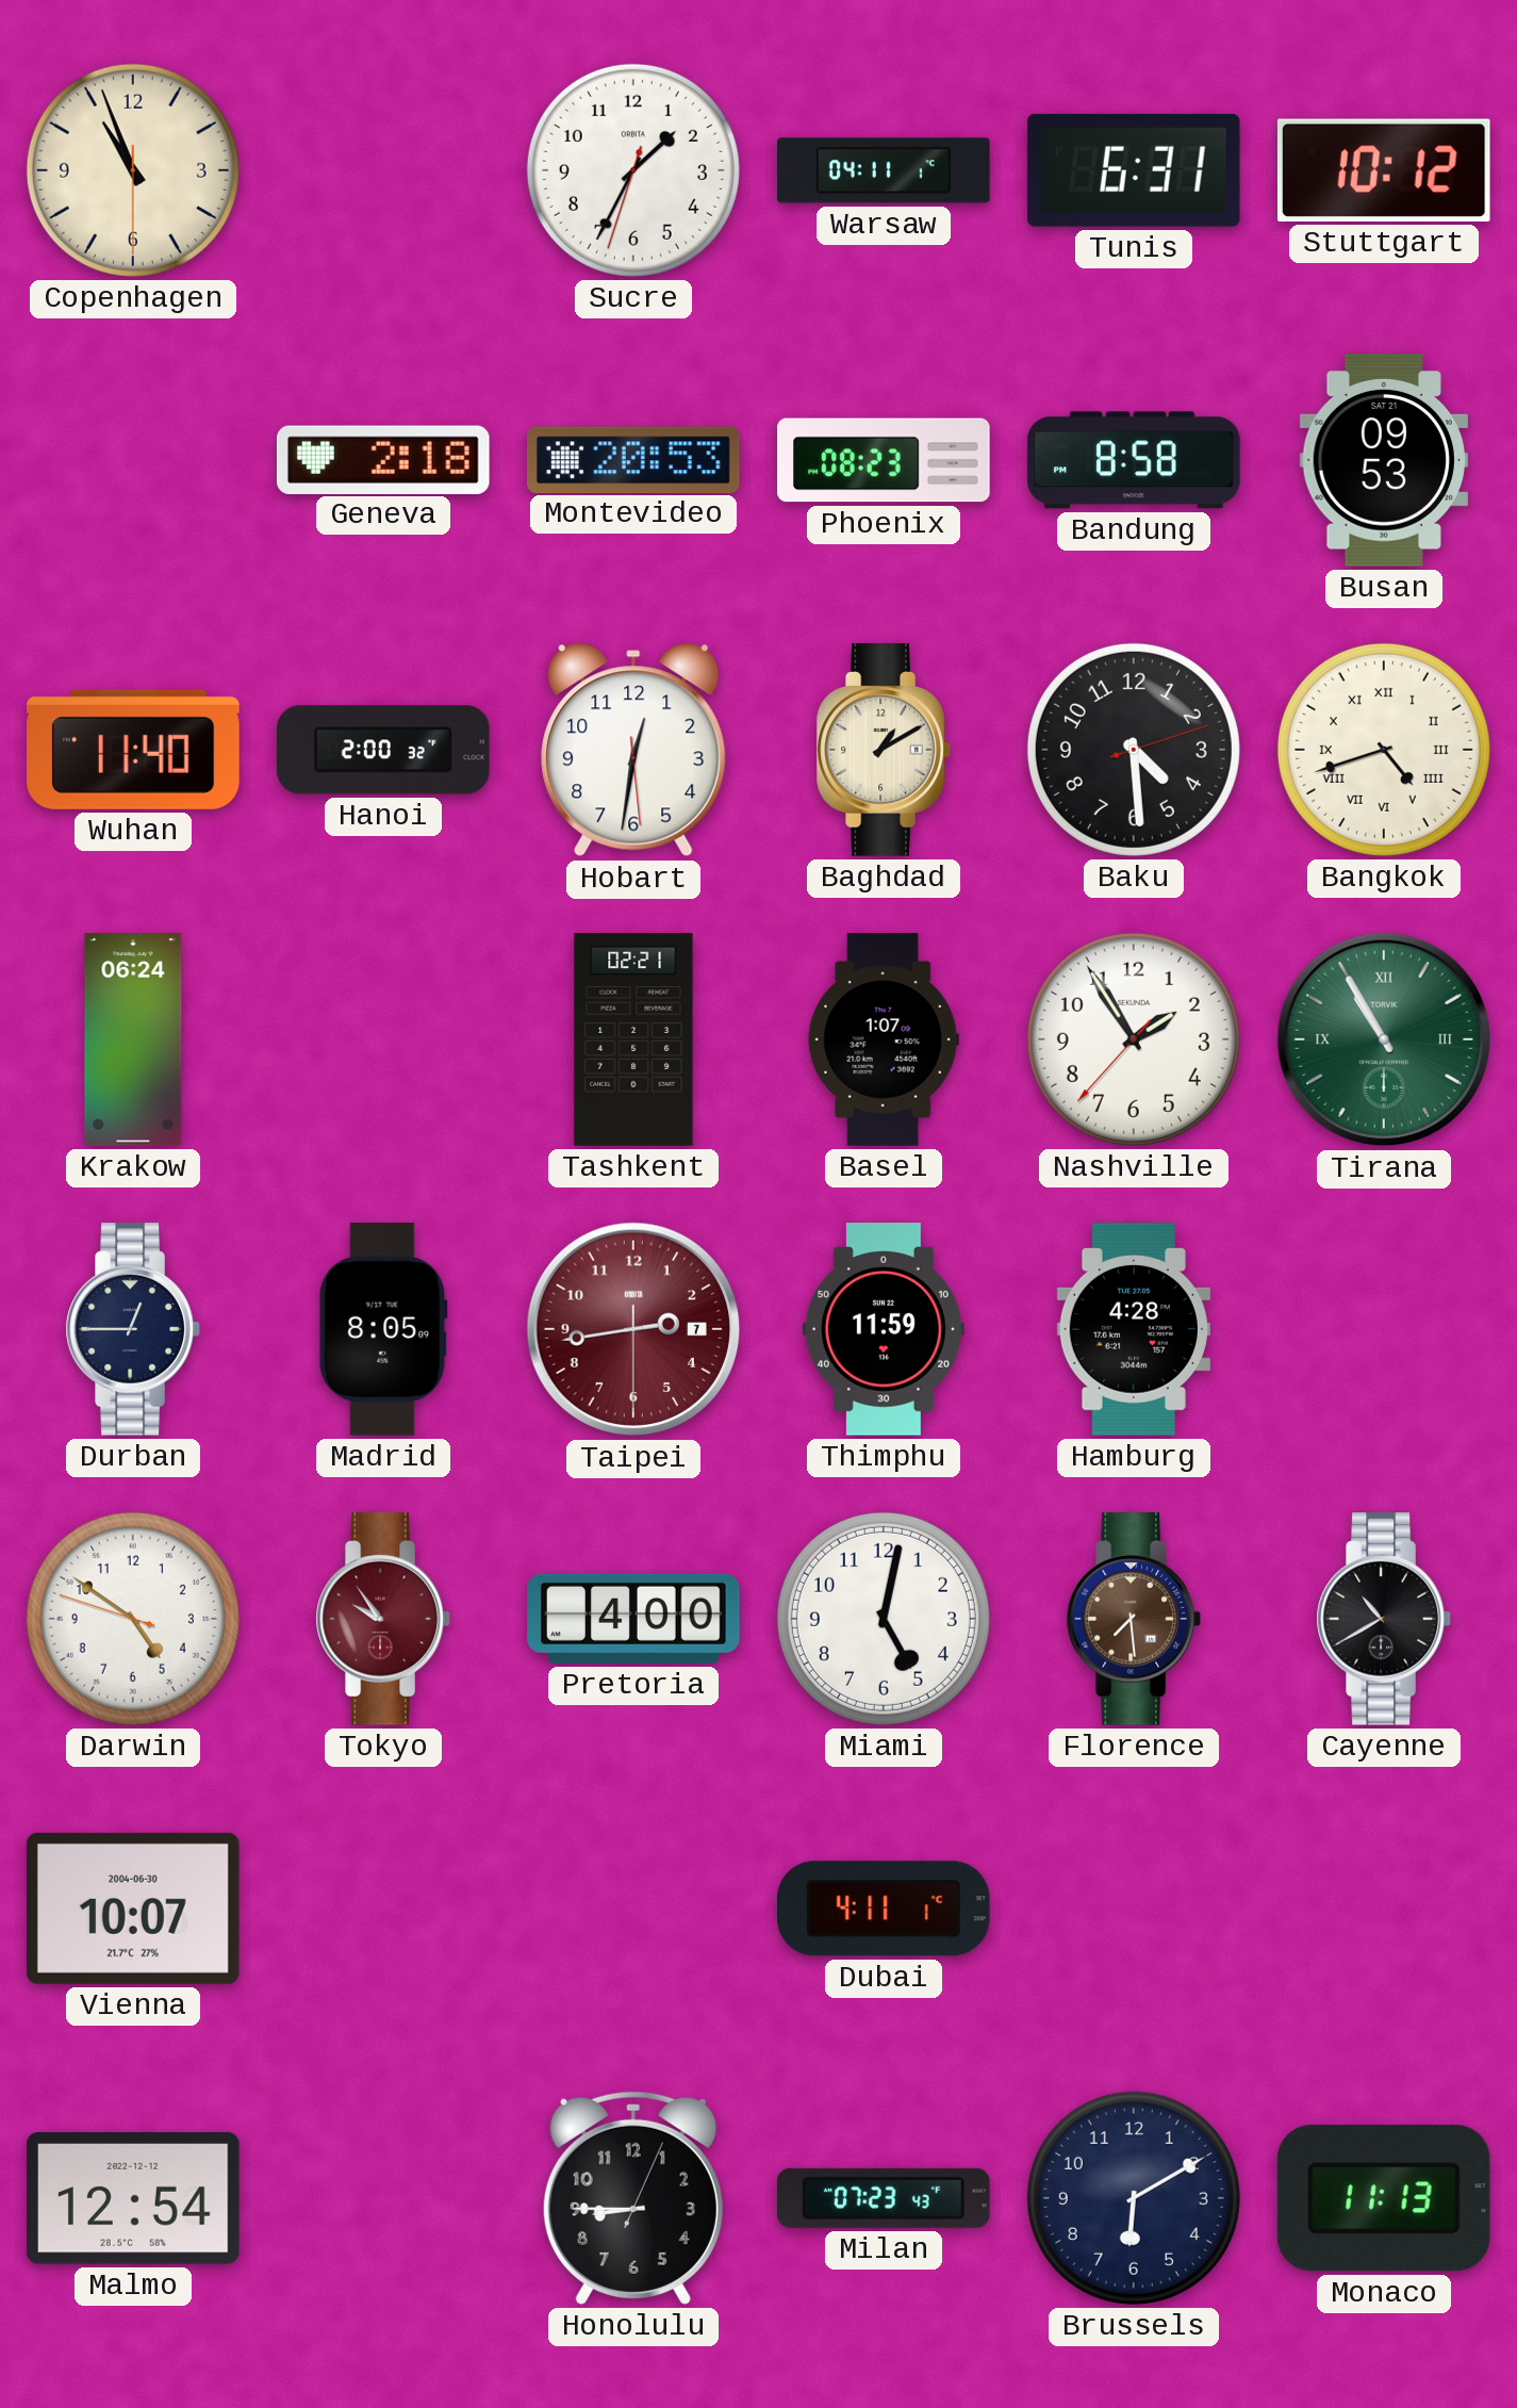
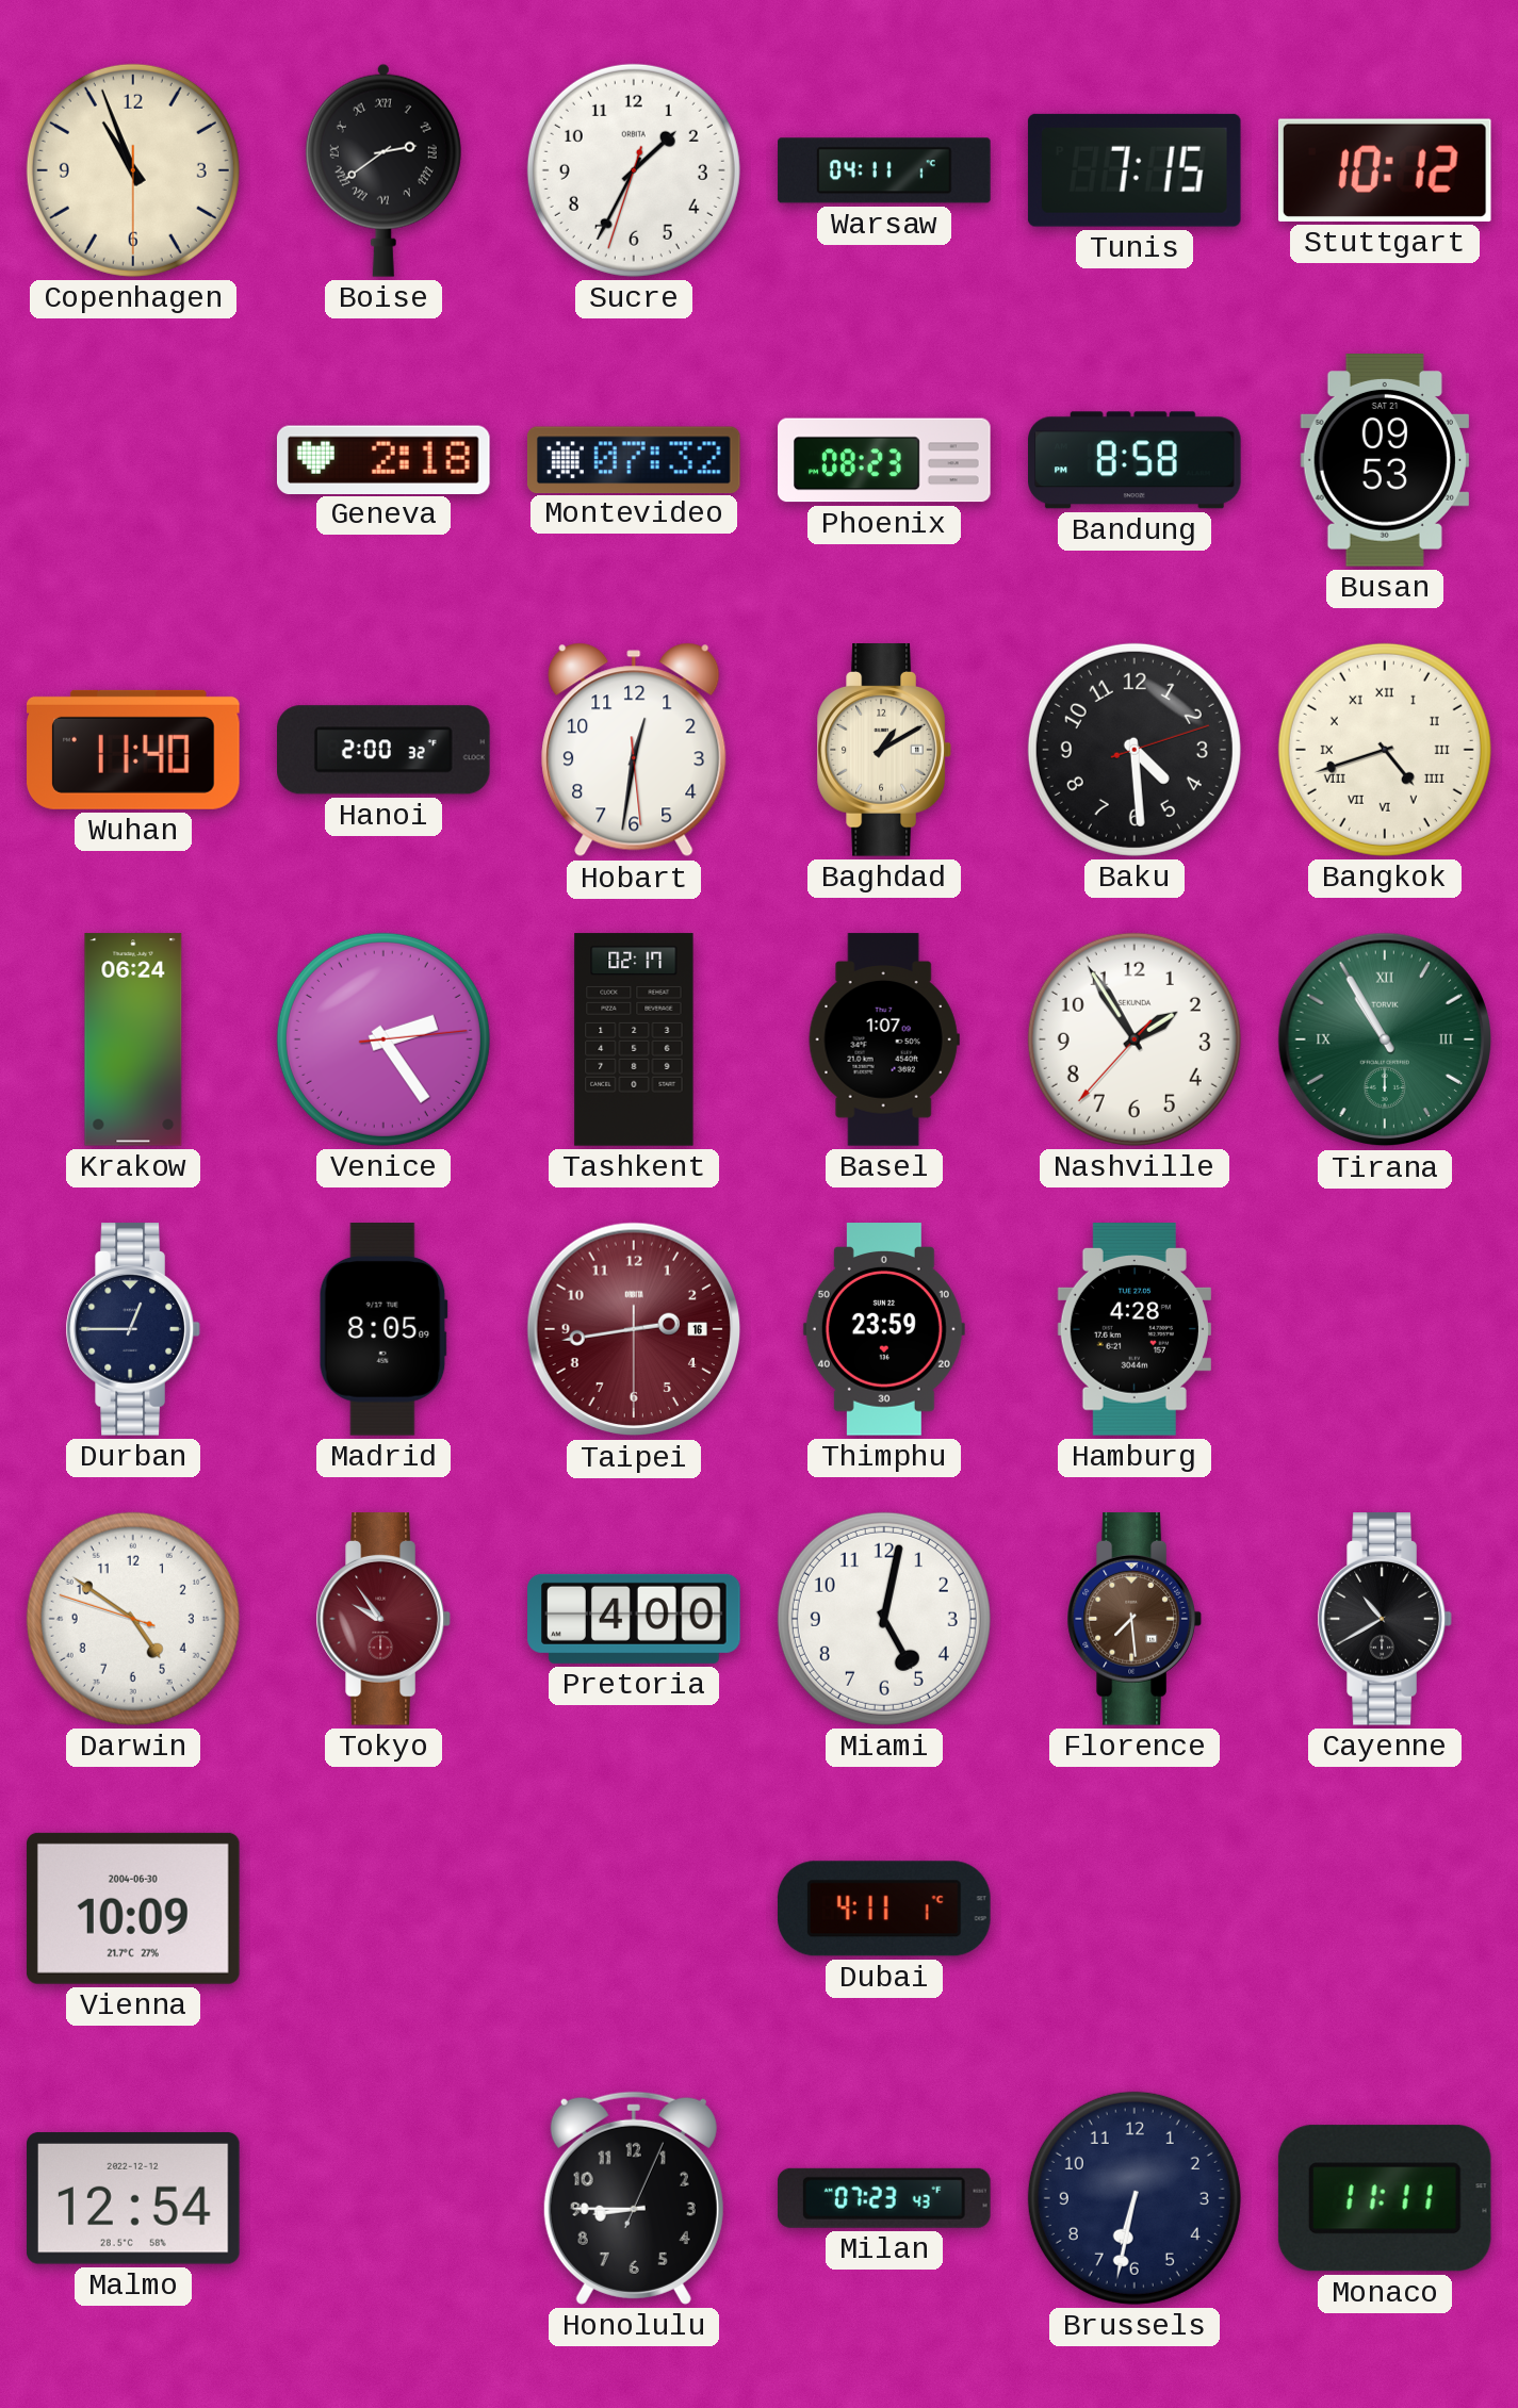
Boise: none -> 2:39
Tunis: 6:31 -> 7:15
Montevideo: 20:53 -> 07:32
Venice: none -> 2:24
Tashkent: 02:21 -> 02:17
Taipei date: 7 -> 16
Thimphu: 11:59 -> 23:59
Vienna: 10:07 -> 10:09
Brussels: 6:10 -> 6:32
Monaco: 11:13 -> 11:11
